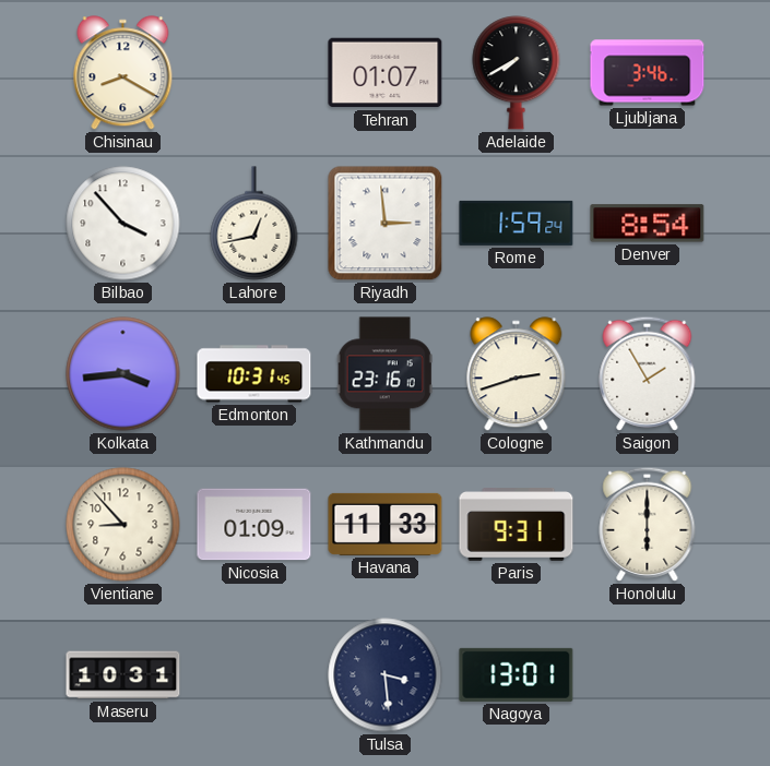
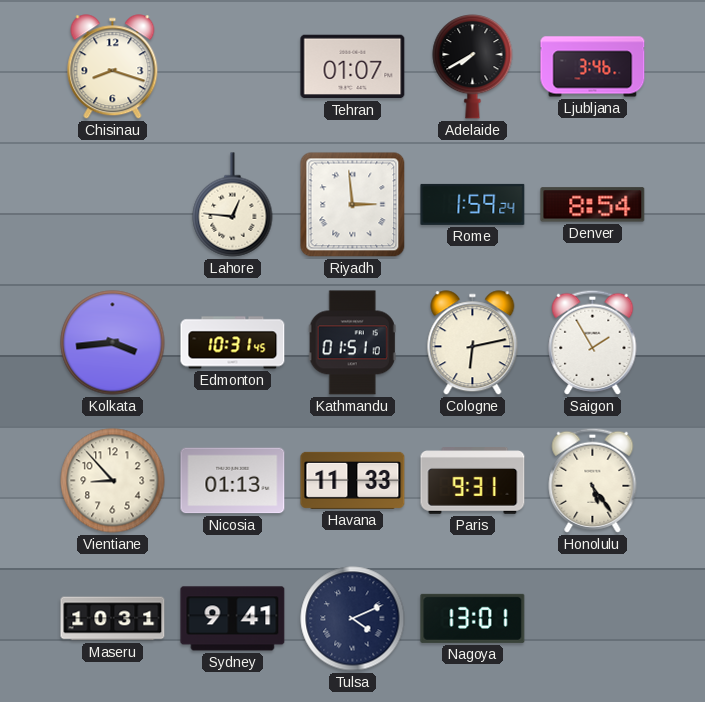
Chisinau: 8:20 -> 8:18
Bilbao: 3:53 -> none
Lahore: 12:43 -> 12:46
Kathmandu: 23:16 -> 01:51
Cologne: 2:42 -> 6:13
Nicosia: 01:09 -> 01:13
Honolulu: 6:00 -> 5:24
Sydney: none -> 9:41
Tulsa: 3:29 -> 4:11
